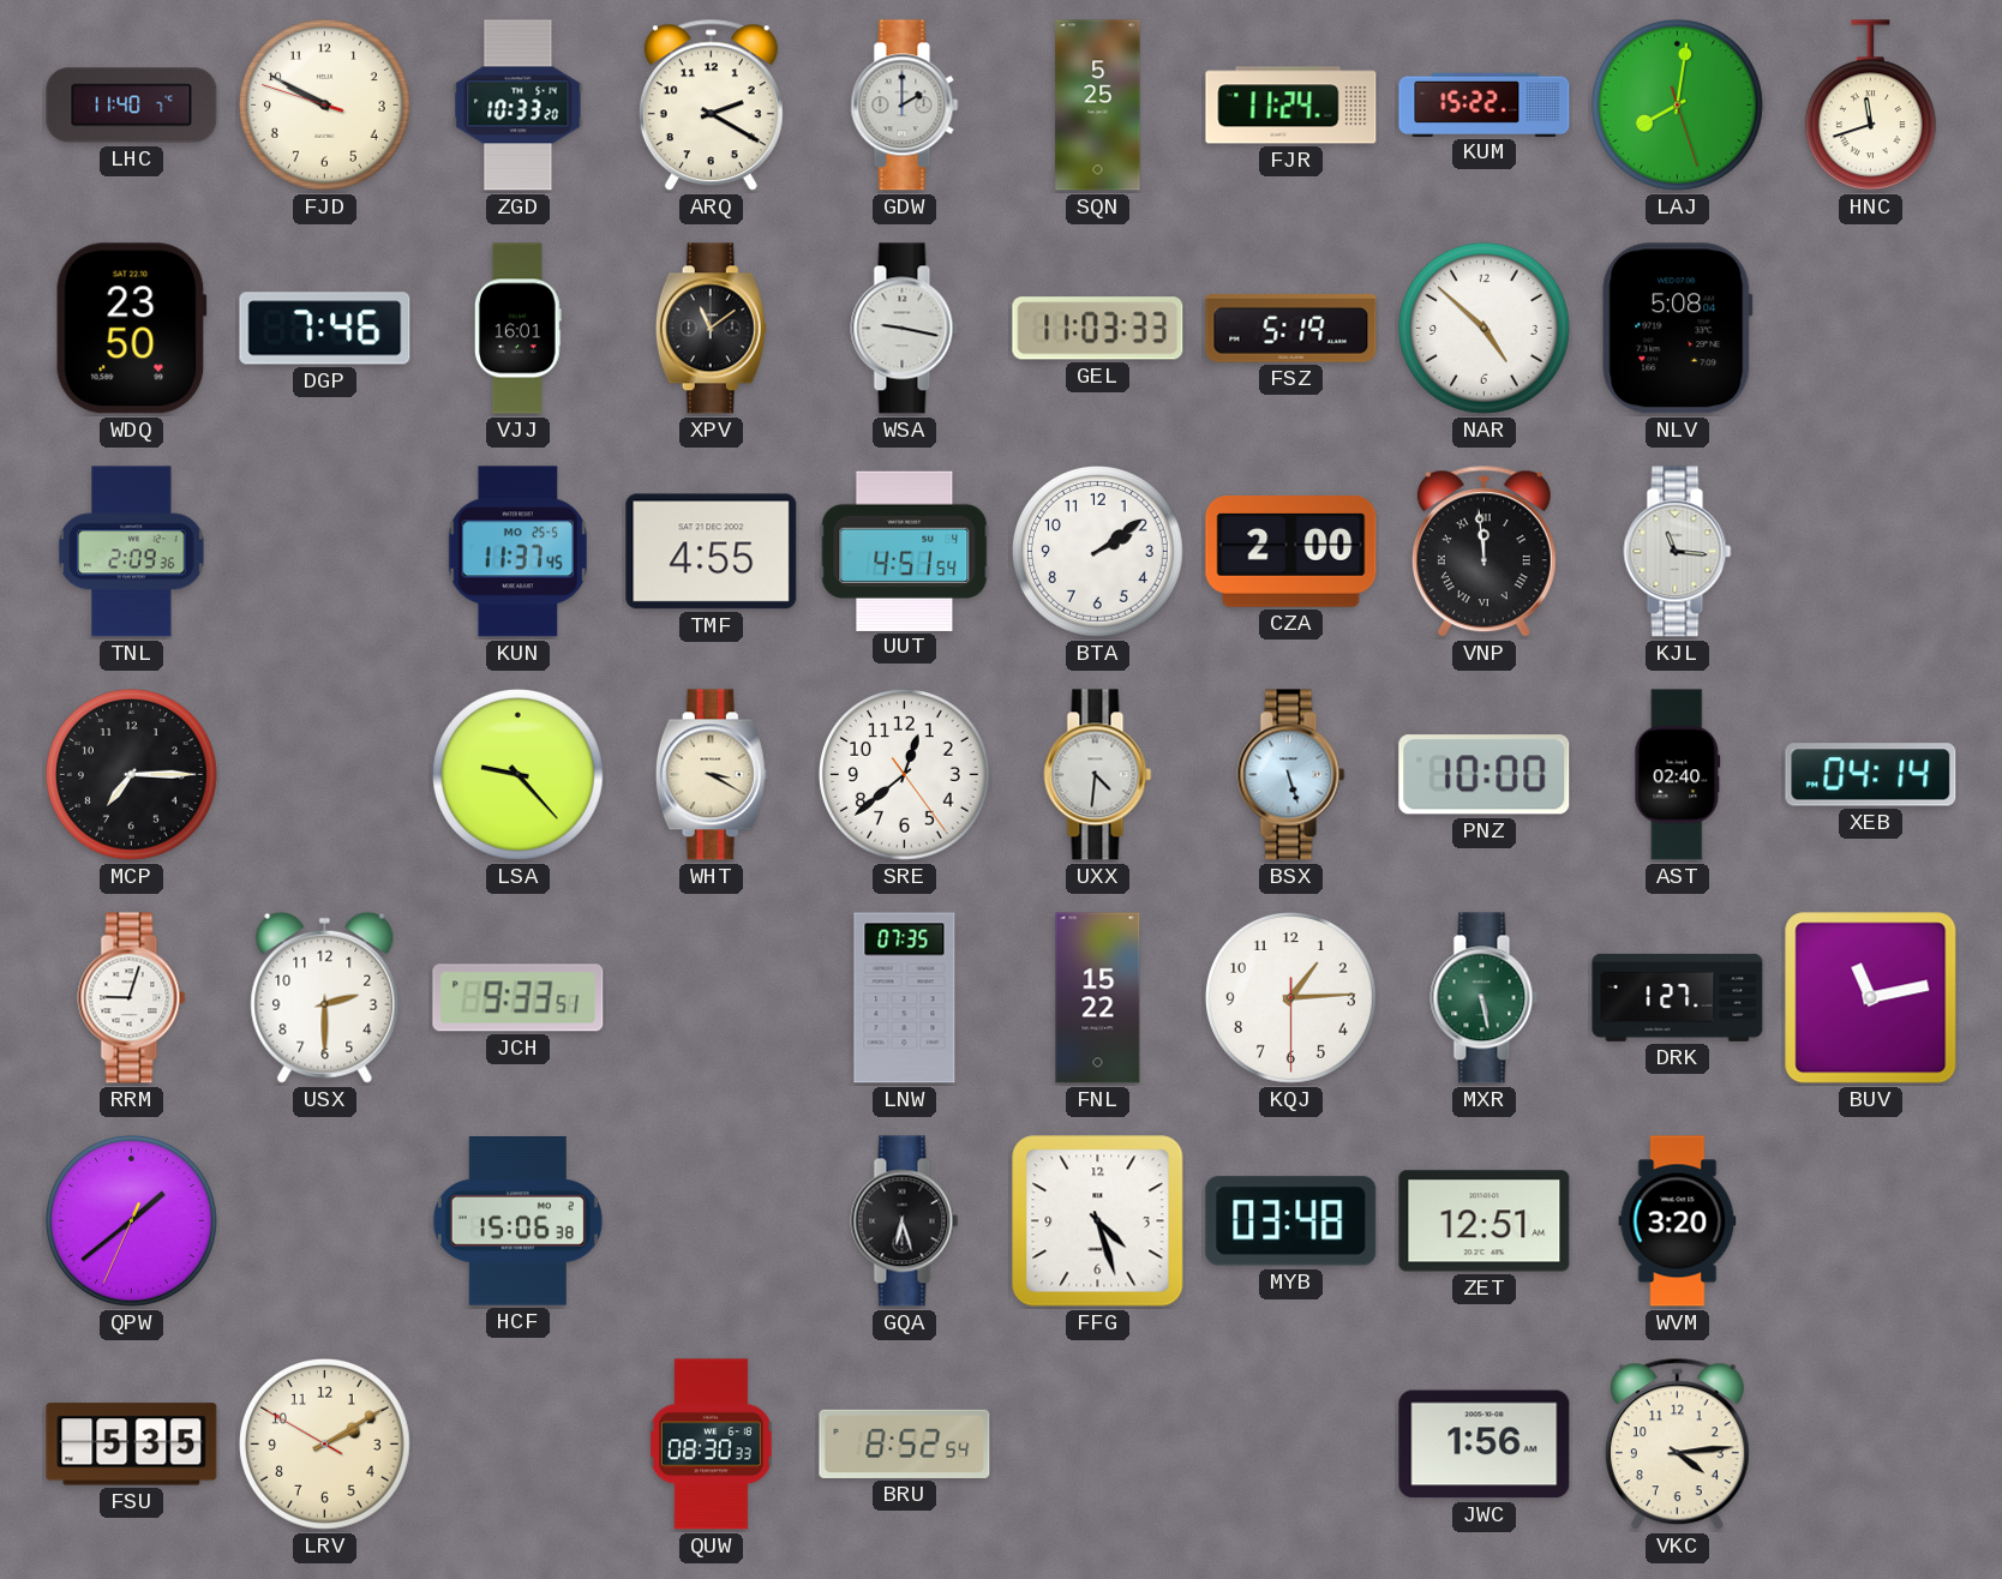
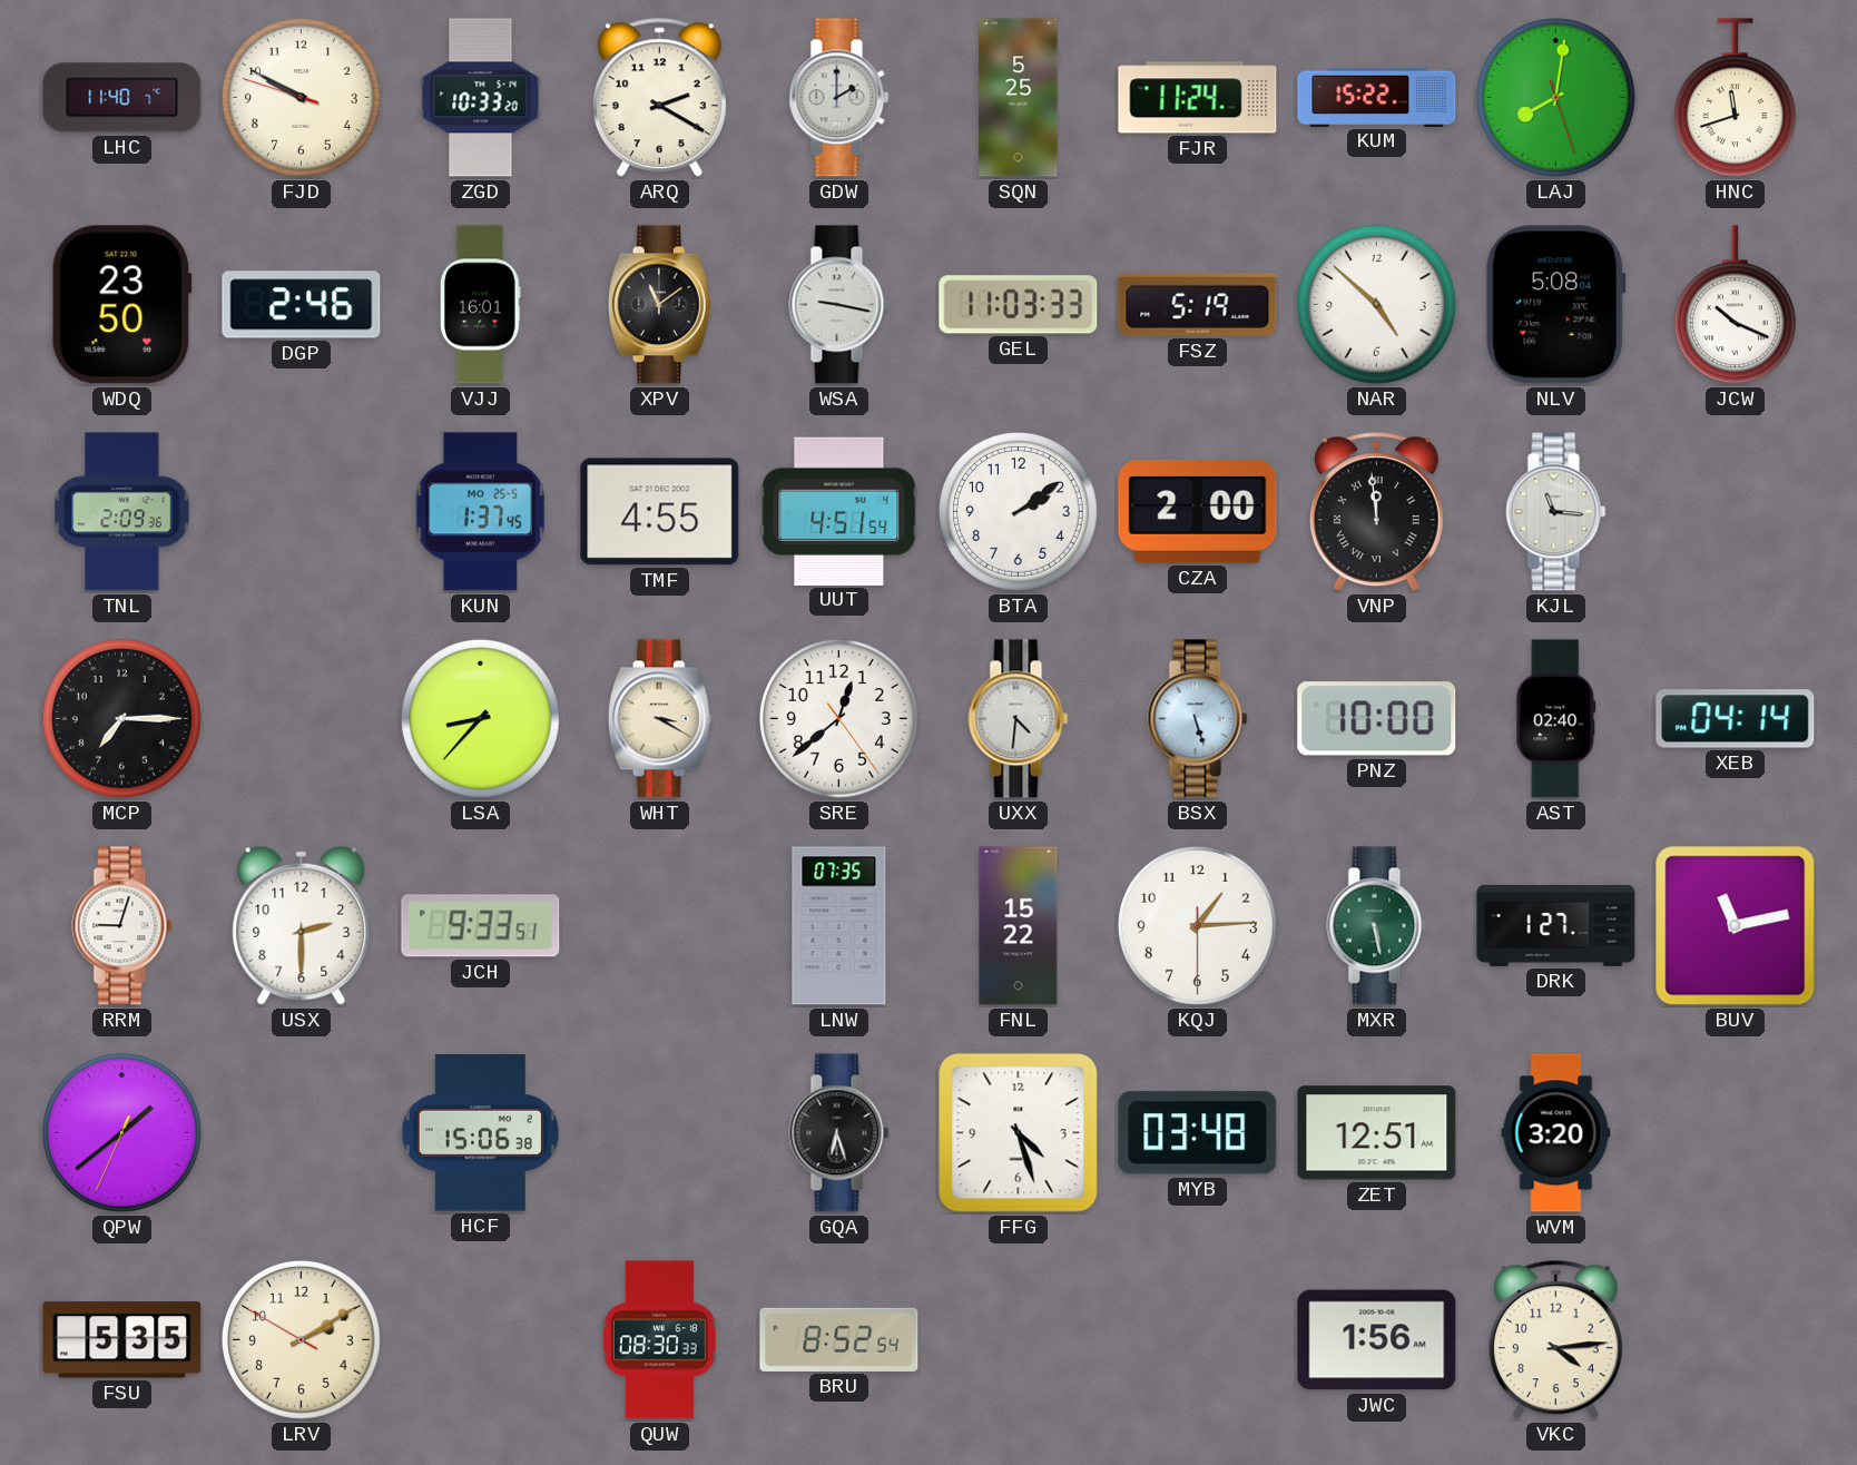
DGP: 7:46 -> 2:46
JCW: none -> 10:19
KUN: 11:37 -> 1:37
LSA: 9:23 -> 8:37
